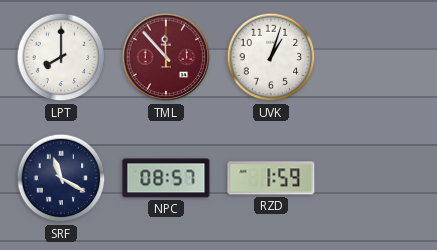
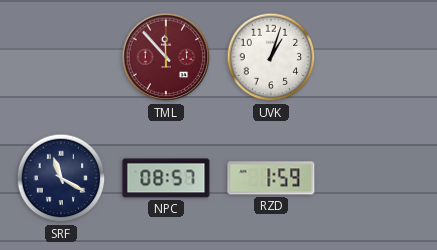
LPT: 8:00 -> none
